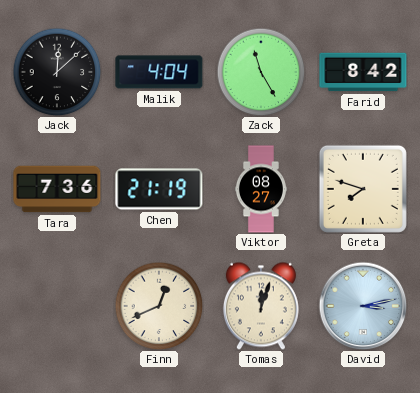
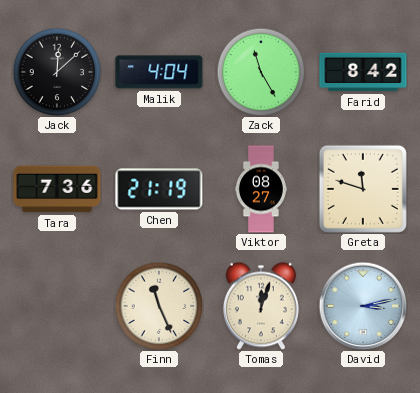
Greta: 7:48 -> 11:48
Finn: 12:41 -> 11:26
